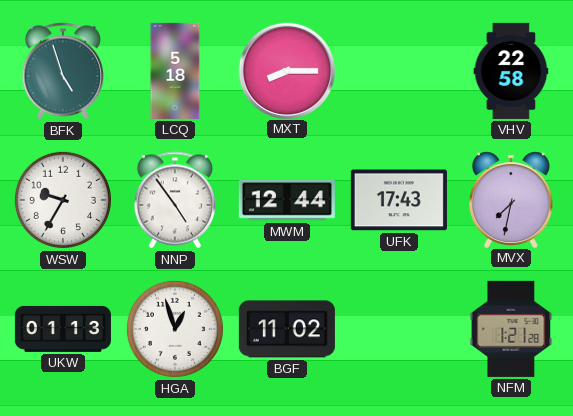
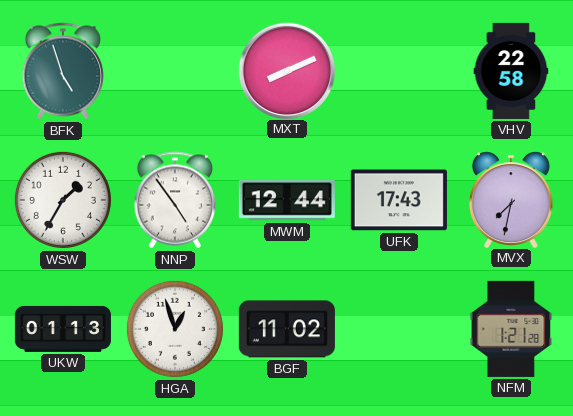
LCQ: 5:18 -> none
MXT: 8:15 -> 8:11
WSW: 9:35 -> 1:35
